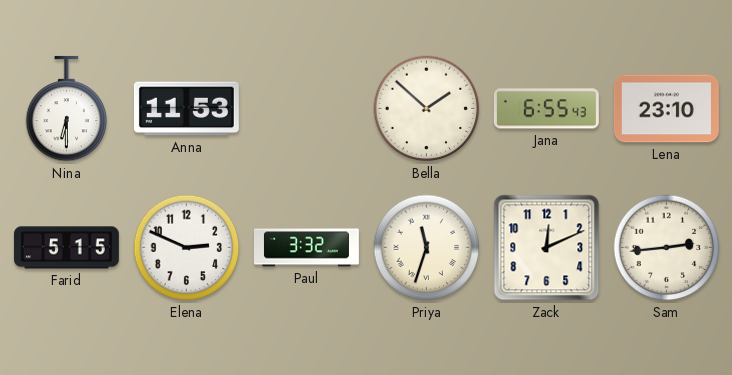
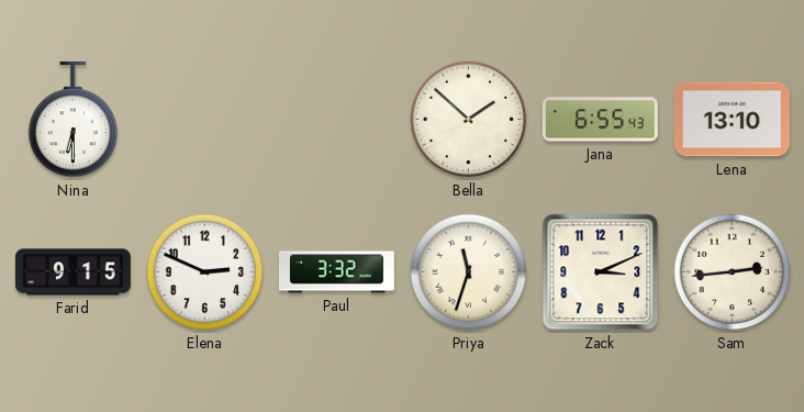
Anna: 11:53 -> none
Lena: 23:10 -> 13:10
Farid: 5:15 -> 9:15
Zack: 12:11 -> 3:11
